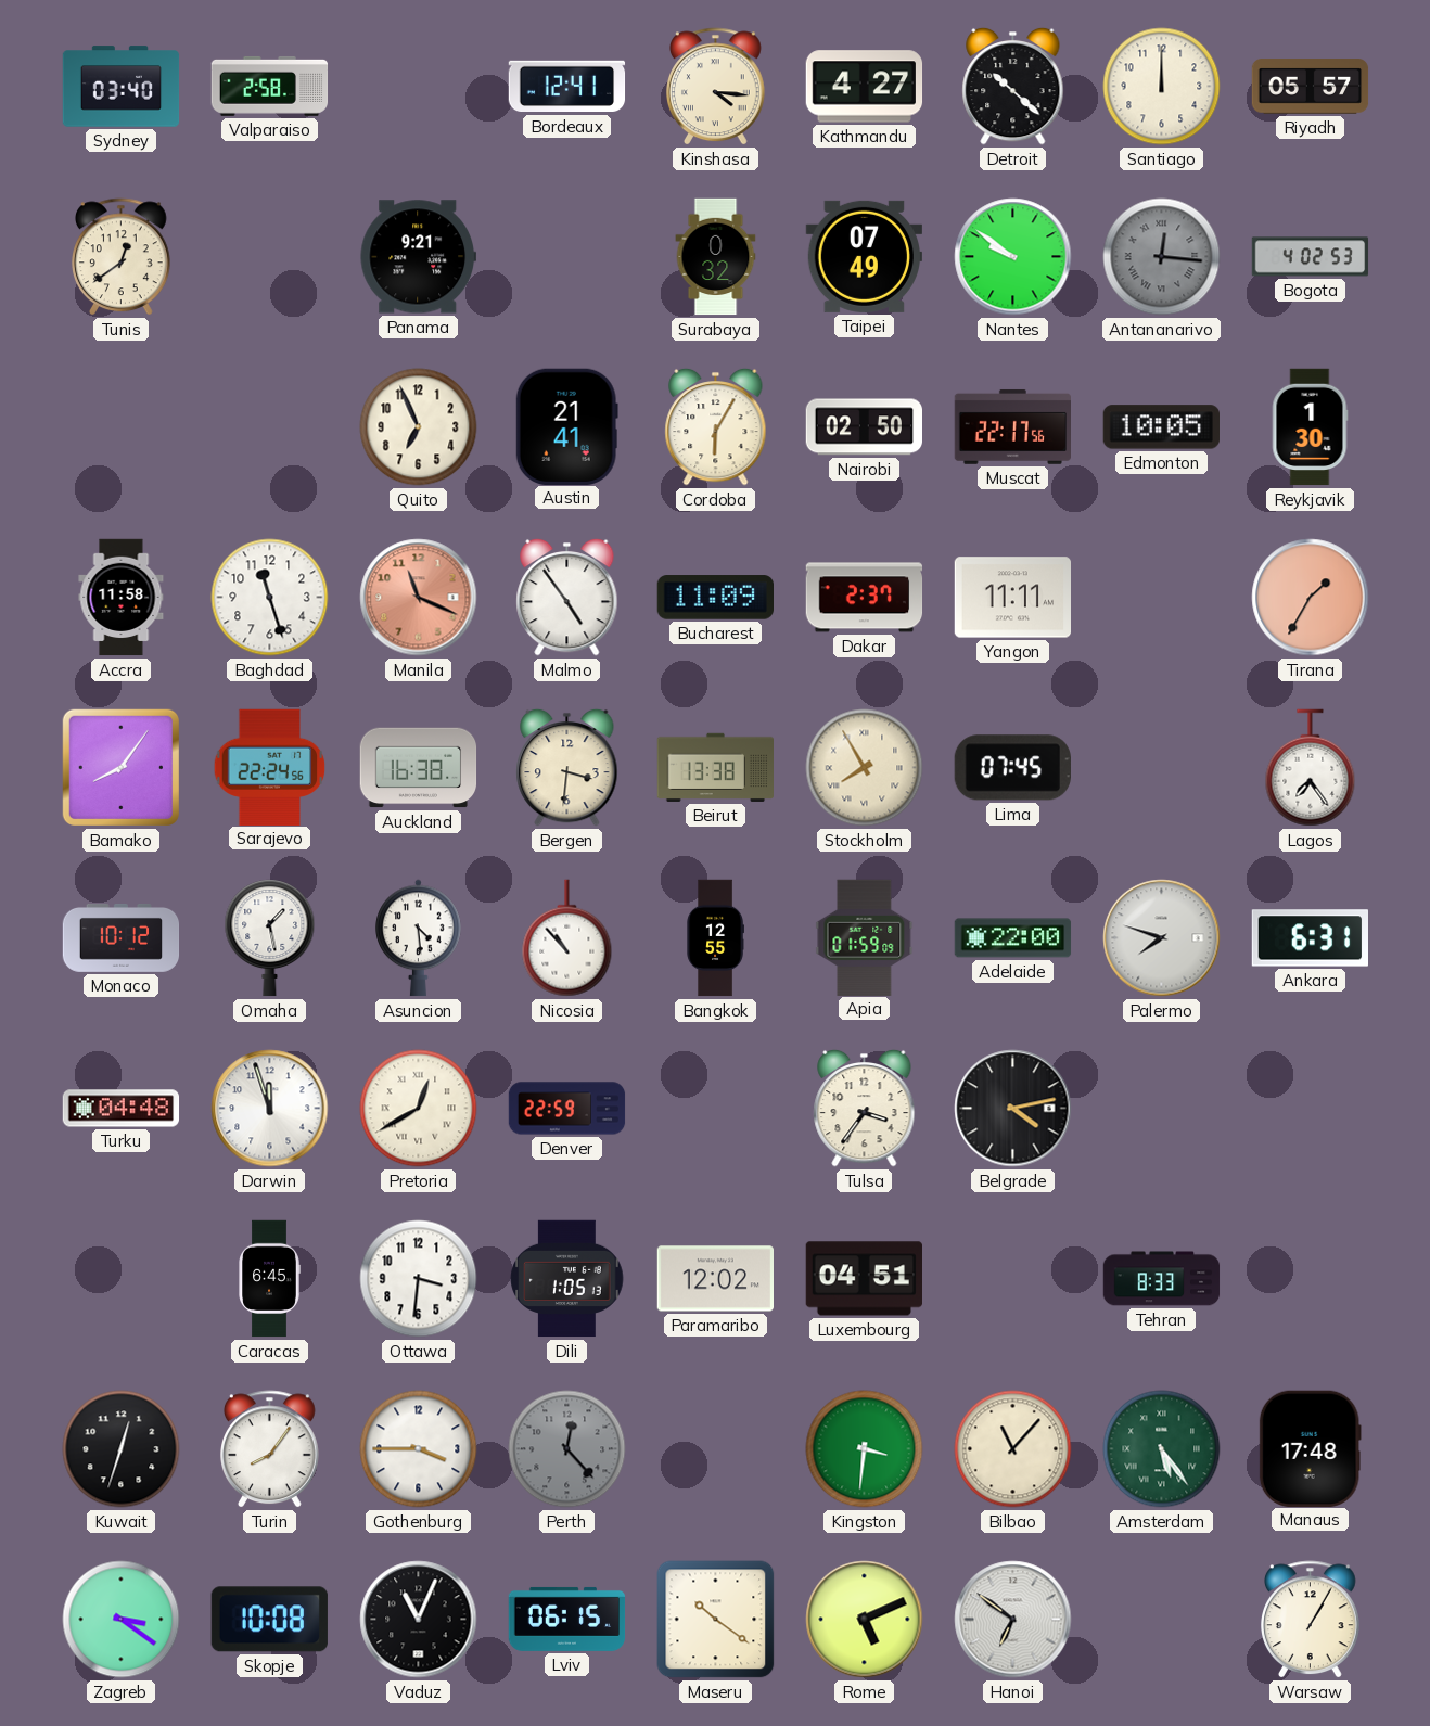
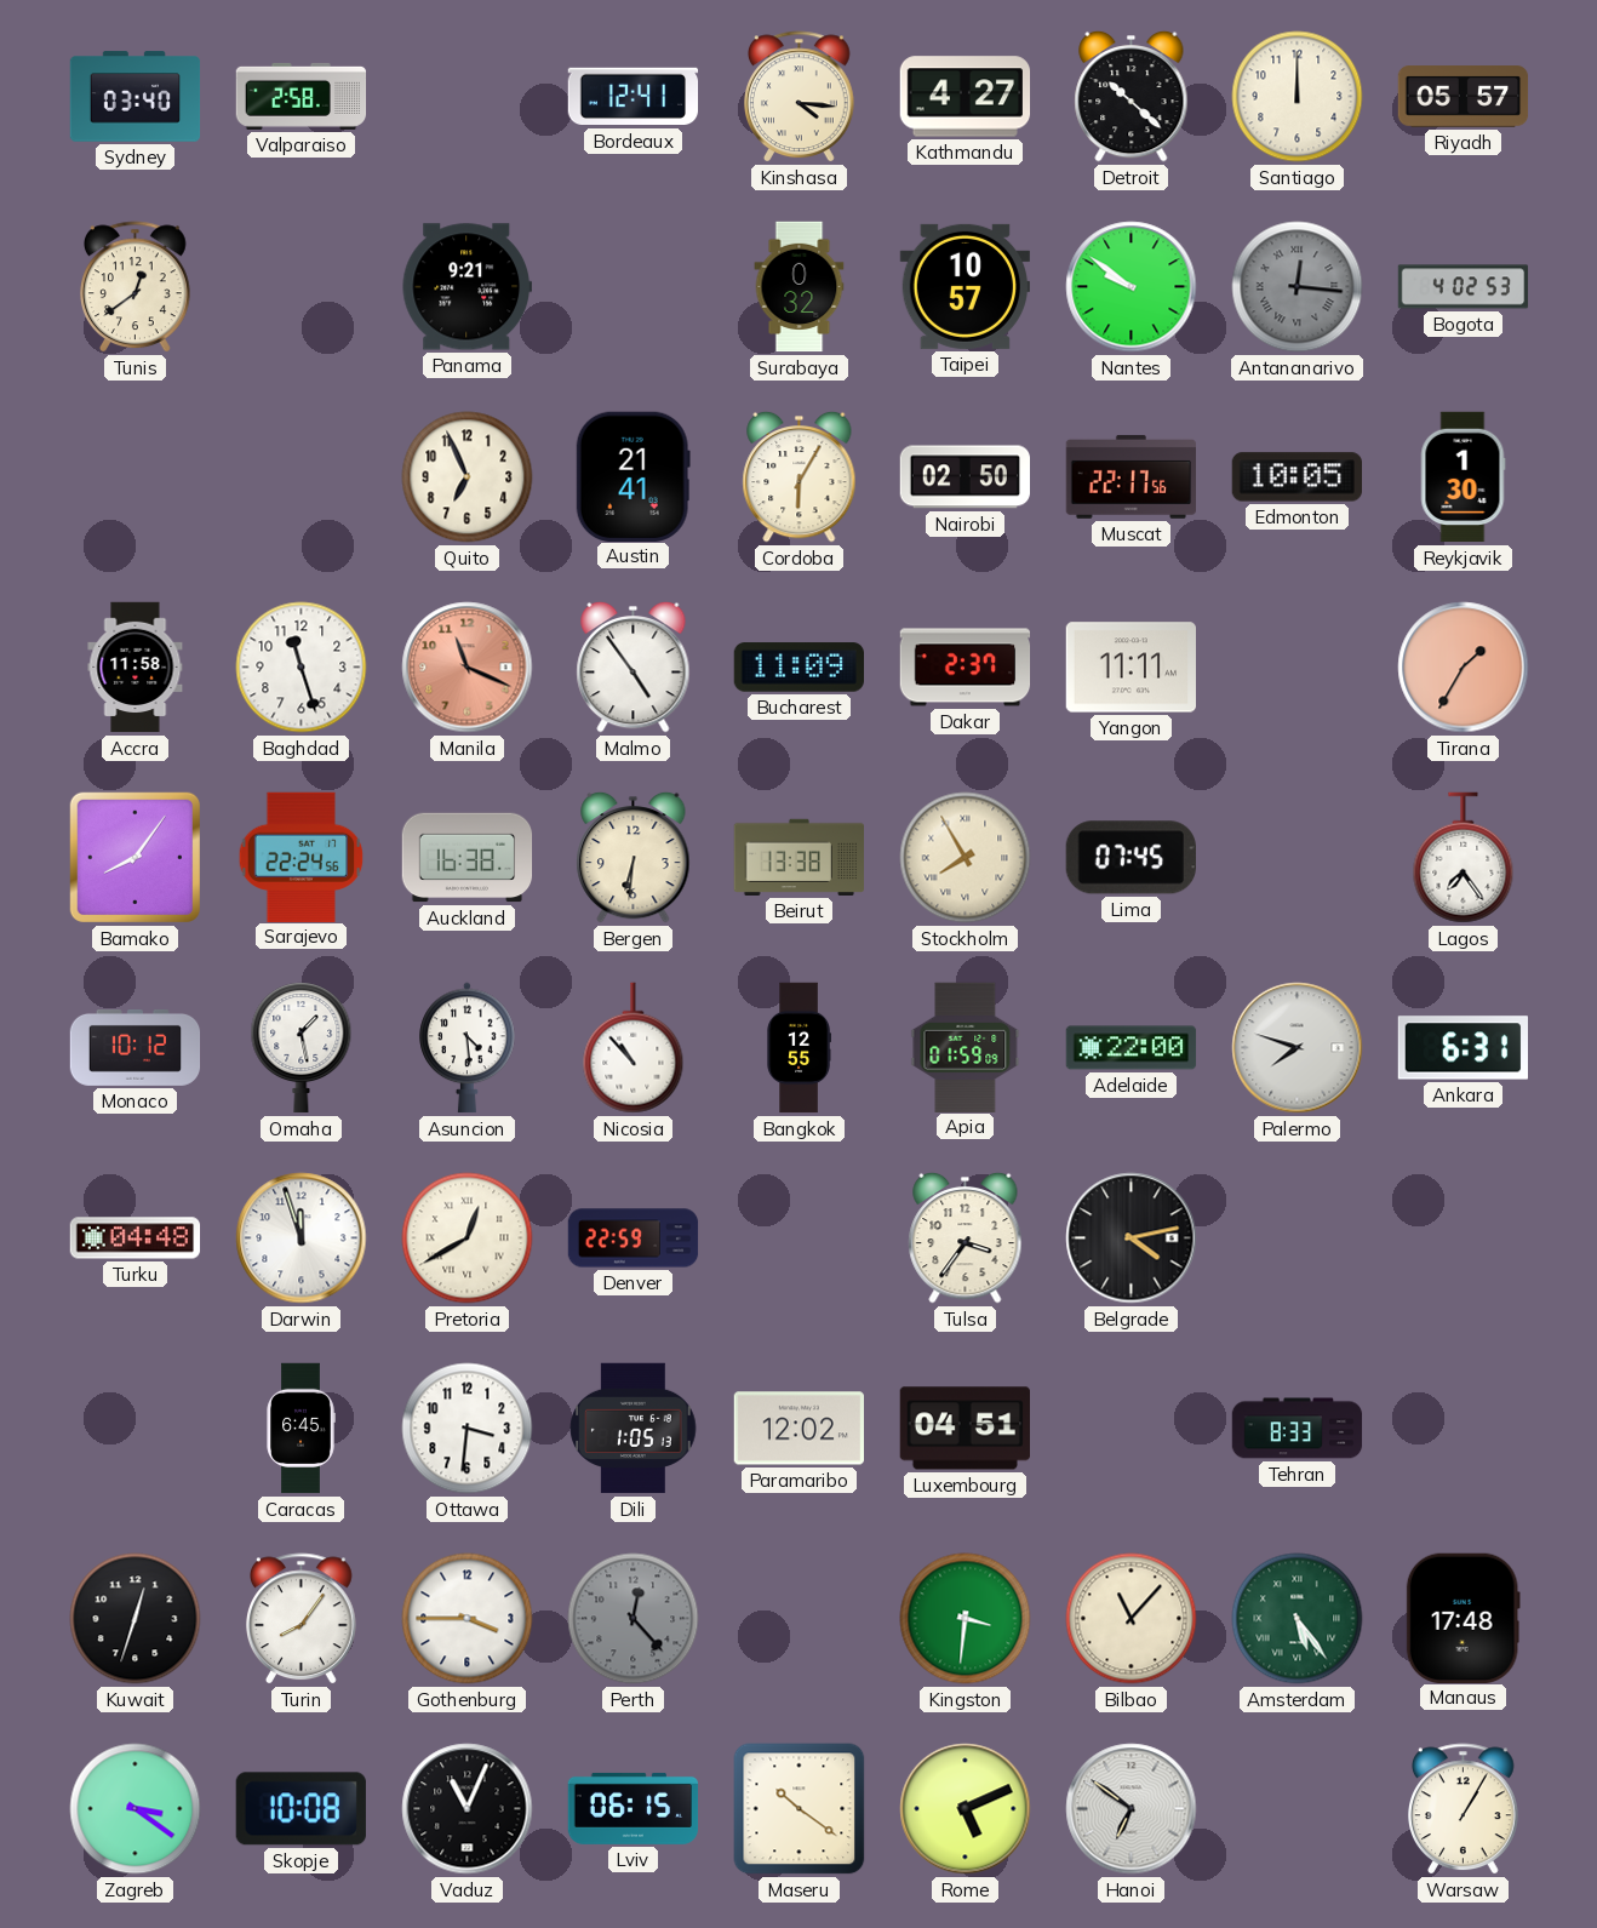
Taipei: 07:49 -> 10:57
Bergen: 3:31 -> 6:31
